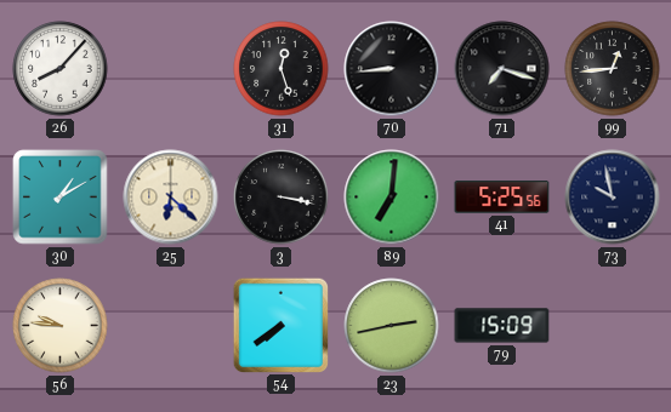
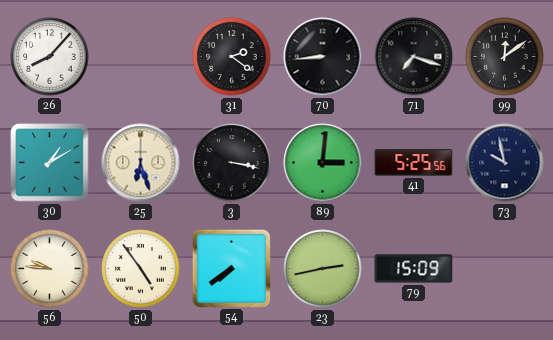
31: 12:27 -> 2:21
99: 12:44 -> 12:09
25: 6:22 -> 6:27
89: 7:01 -> 3:01
50: none -> 4:54
